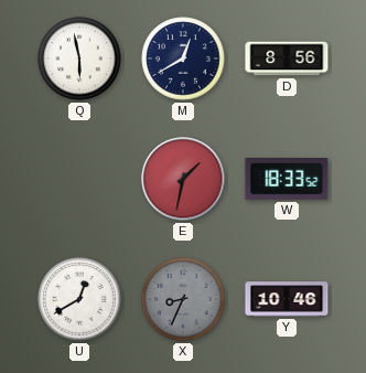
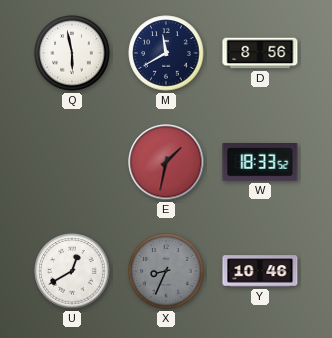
M: 12:40 -> 11:40
